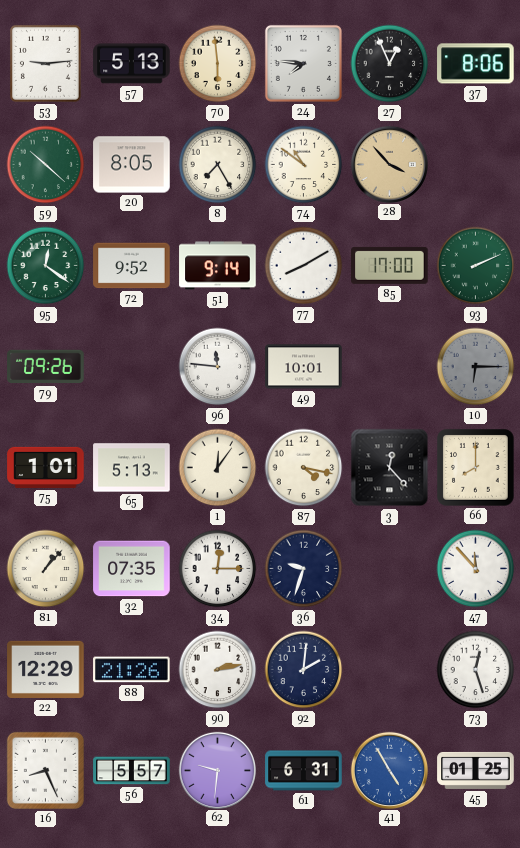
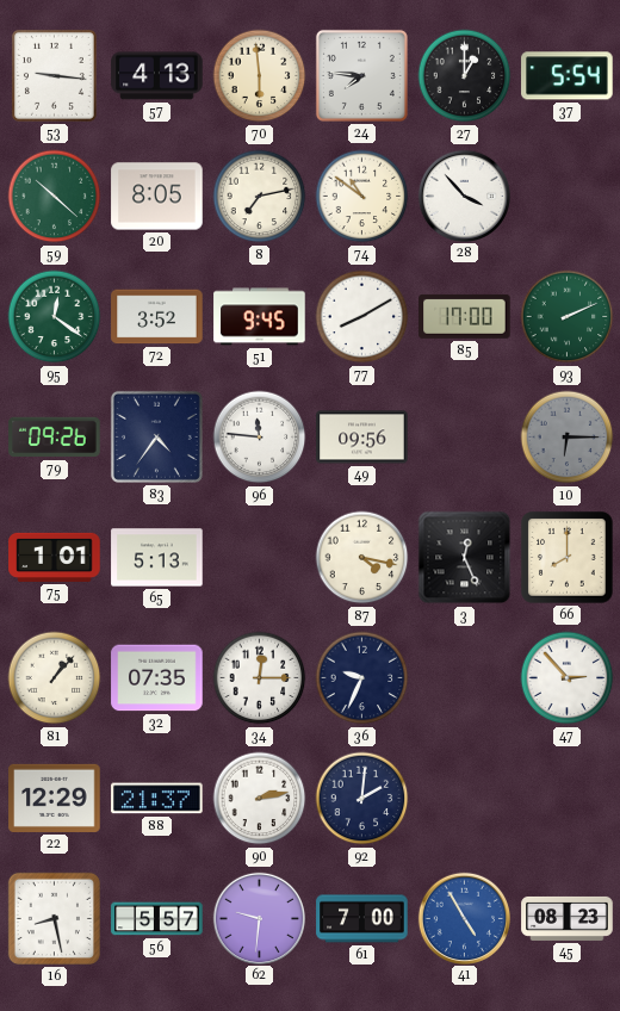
53: 9:14 -> 9:16
57: 5:13 -> 4:13
27: 12:56 -> 1:00
37: 8:06 -> 5:54
8: 7:25 -> 7:13
28 dial: champagne -> white
72: 9:52 -> 3:52
51: 9:14 -> 9:45
83: none -> 4:36
49: 10:01 -> 09:56
1: 12:06 -> none
3: 12:23 -> 12:26
36: 9:33 -> 9:34
47: 11:53 -> 2:53
88: 21:26 -> 21:37
73: 12:27 -> none
16: 8:26 -> 8:28
61: 6:31 -> 7:00
45: 01:25 -> 08:23
